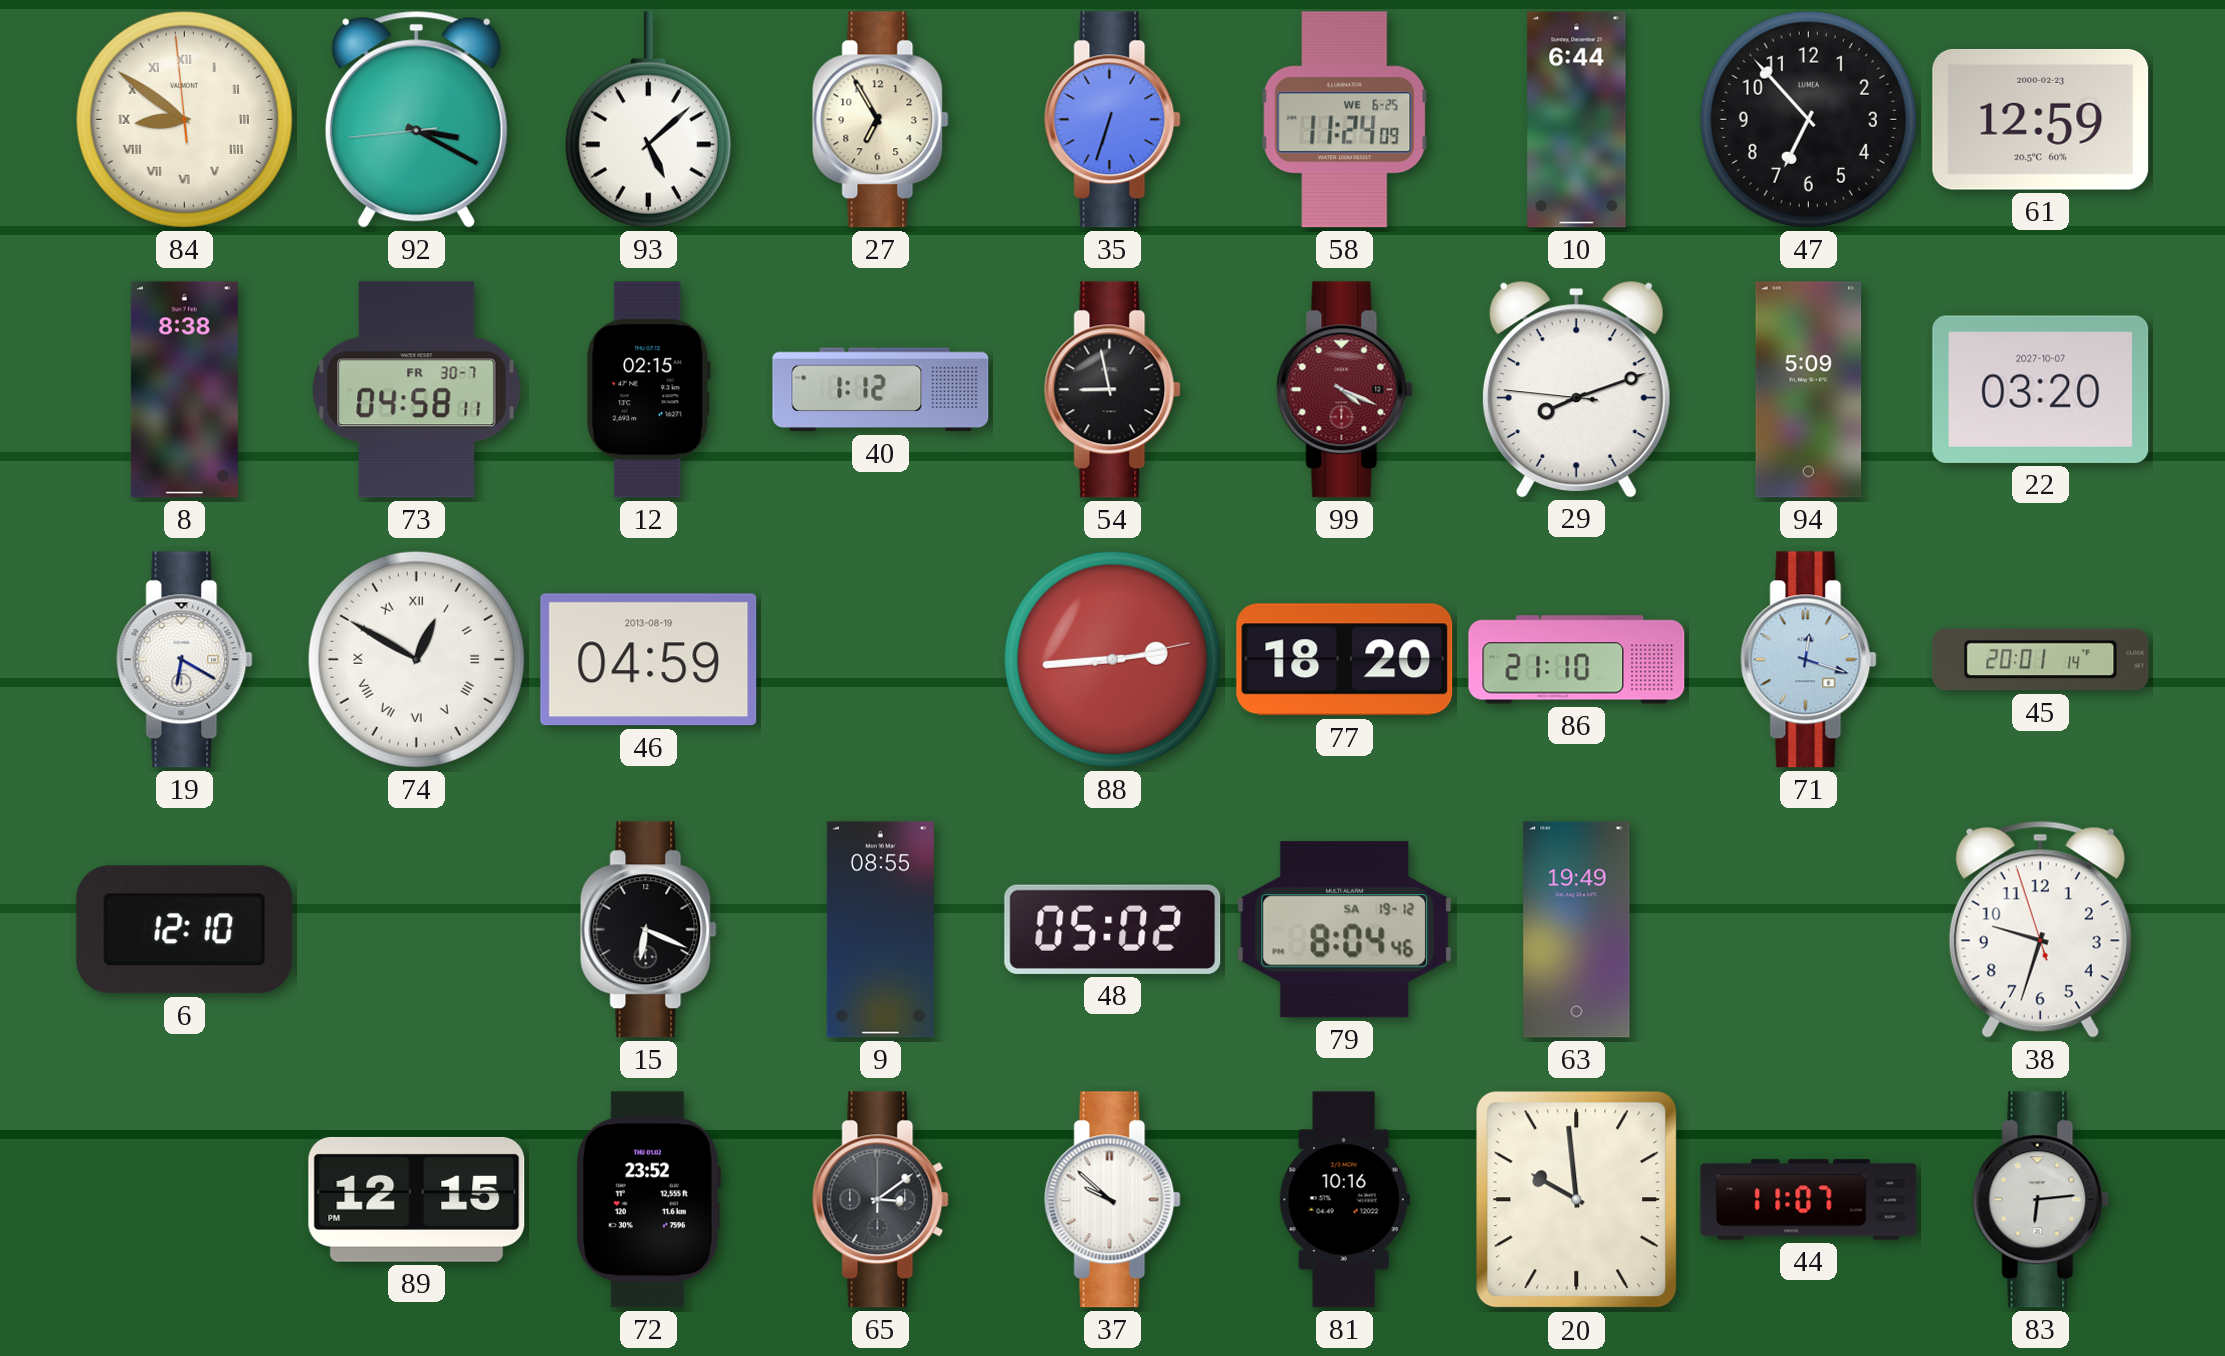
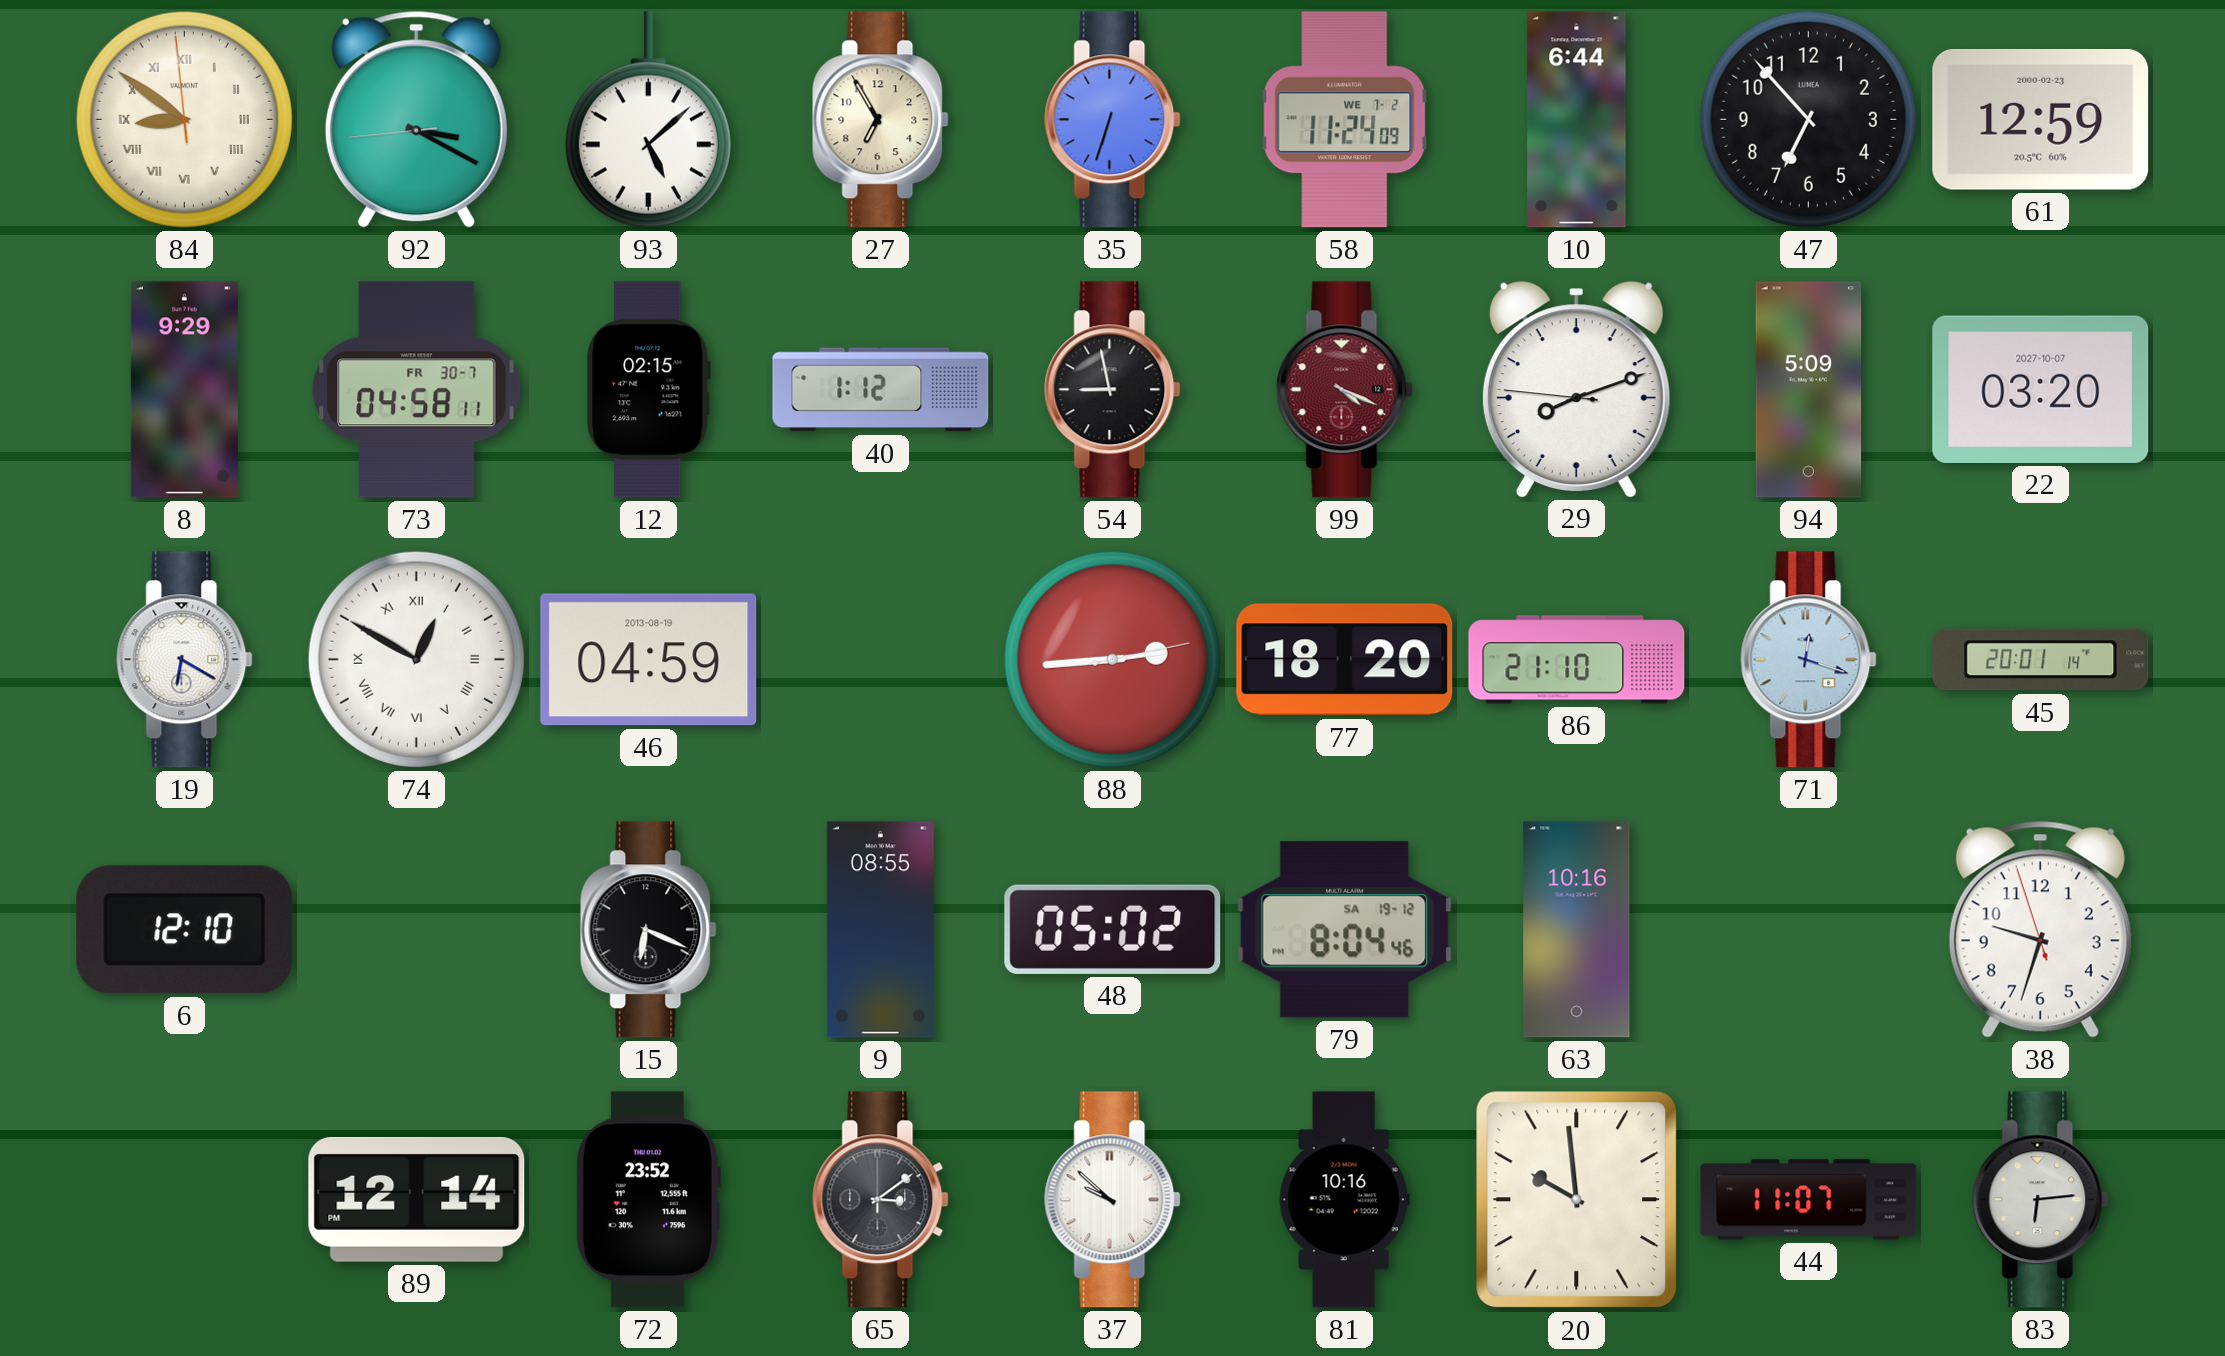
58 date: WE 6-25 -> WE 7-2
8: 8:38 -> 9:29
63: 19:49 -> 10:16
89: 12:15 -> 12:14
